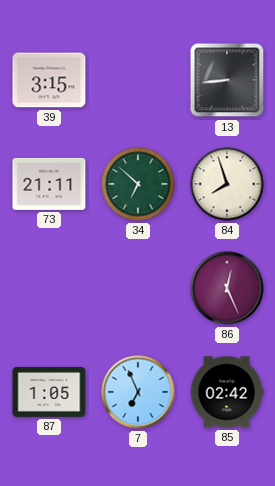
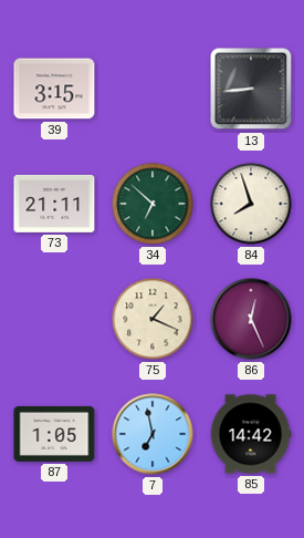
75: none -> 1:19
7: 6:56 -> 6:58
85: 02:42 -> 14:42
